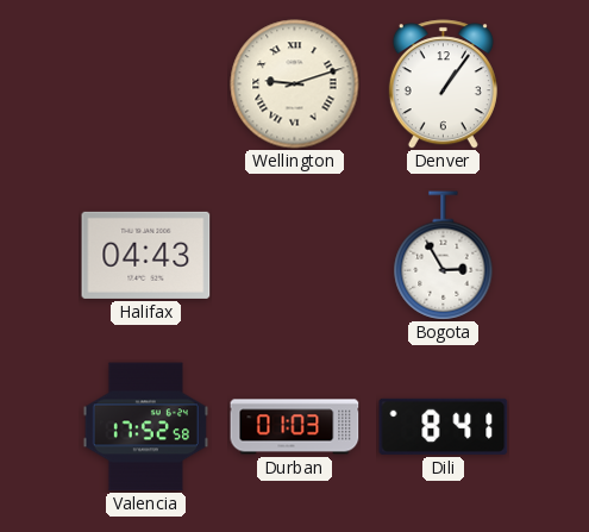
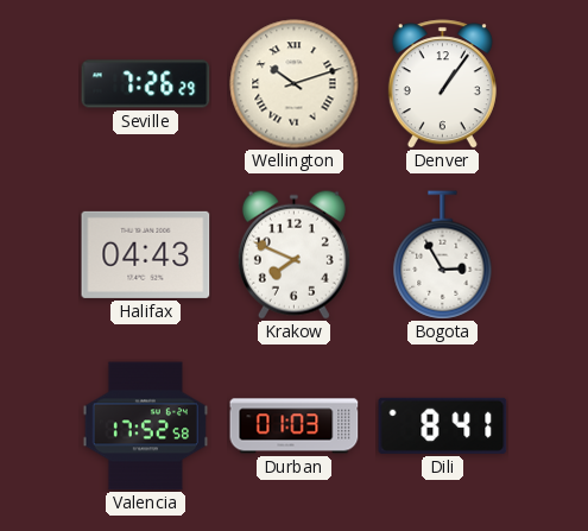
Seville: none -> 7:26
Wellington: 9:12 -> 10:12
Krakow: none -> 7:49
